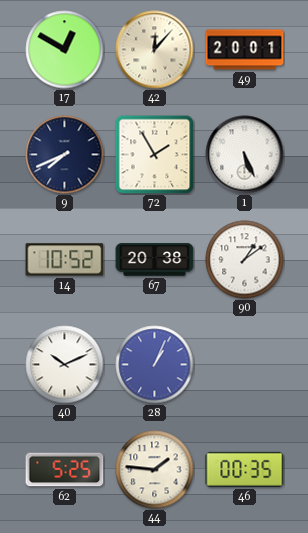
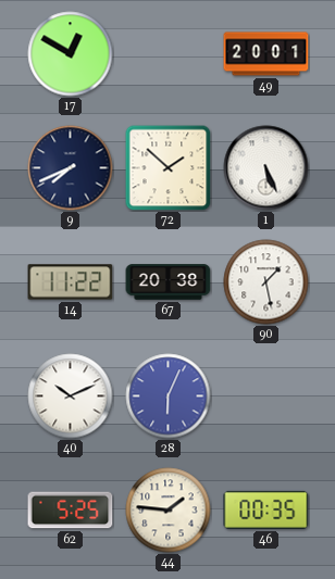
42: 12:07 -> none
72: 1:55 -> 1:52
14: 10:52 -> 11:22
90: 1:09 -> 1:28
28: 1:04 -> 6:04
